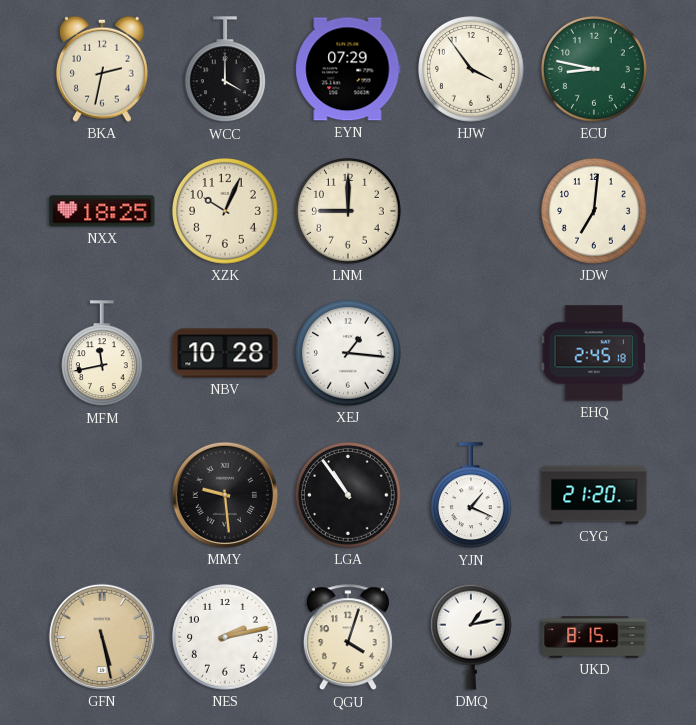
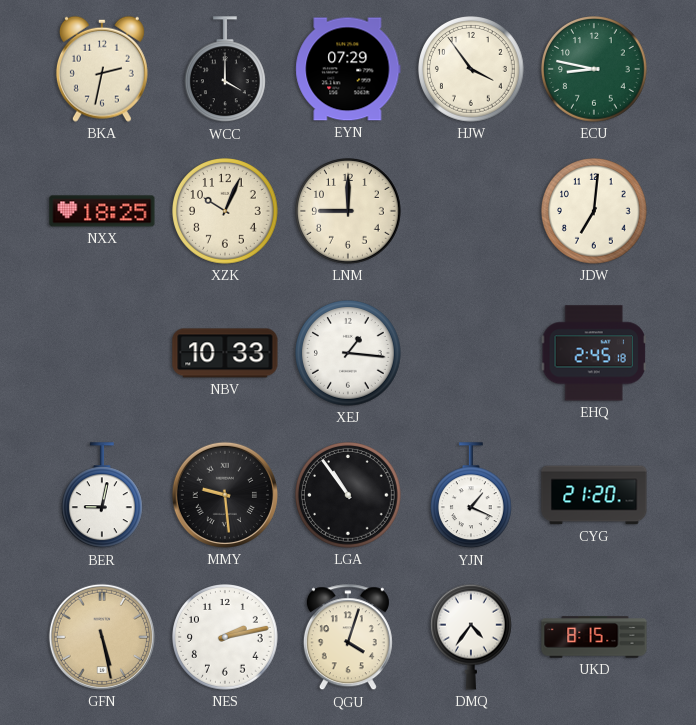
MFM: 11:43 -> none
NBV: 10:28 -> 10:33
BER: none -> 9:02
DMQ: 1:13 -> 4:36
